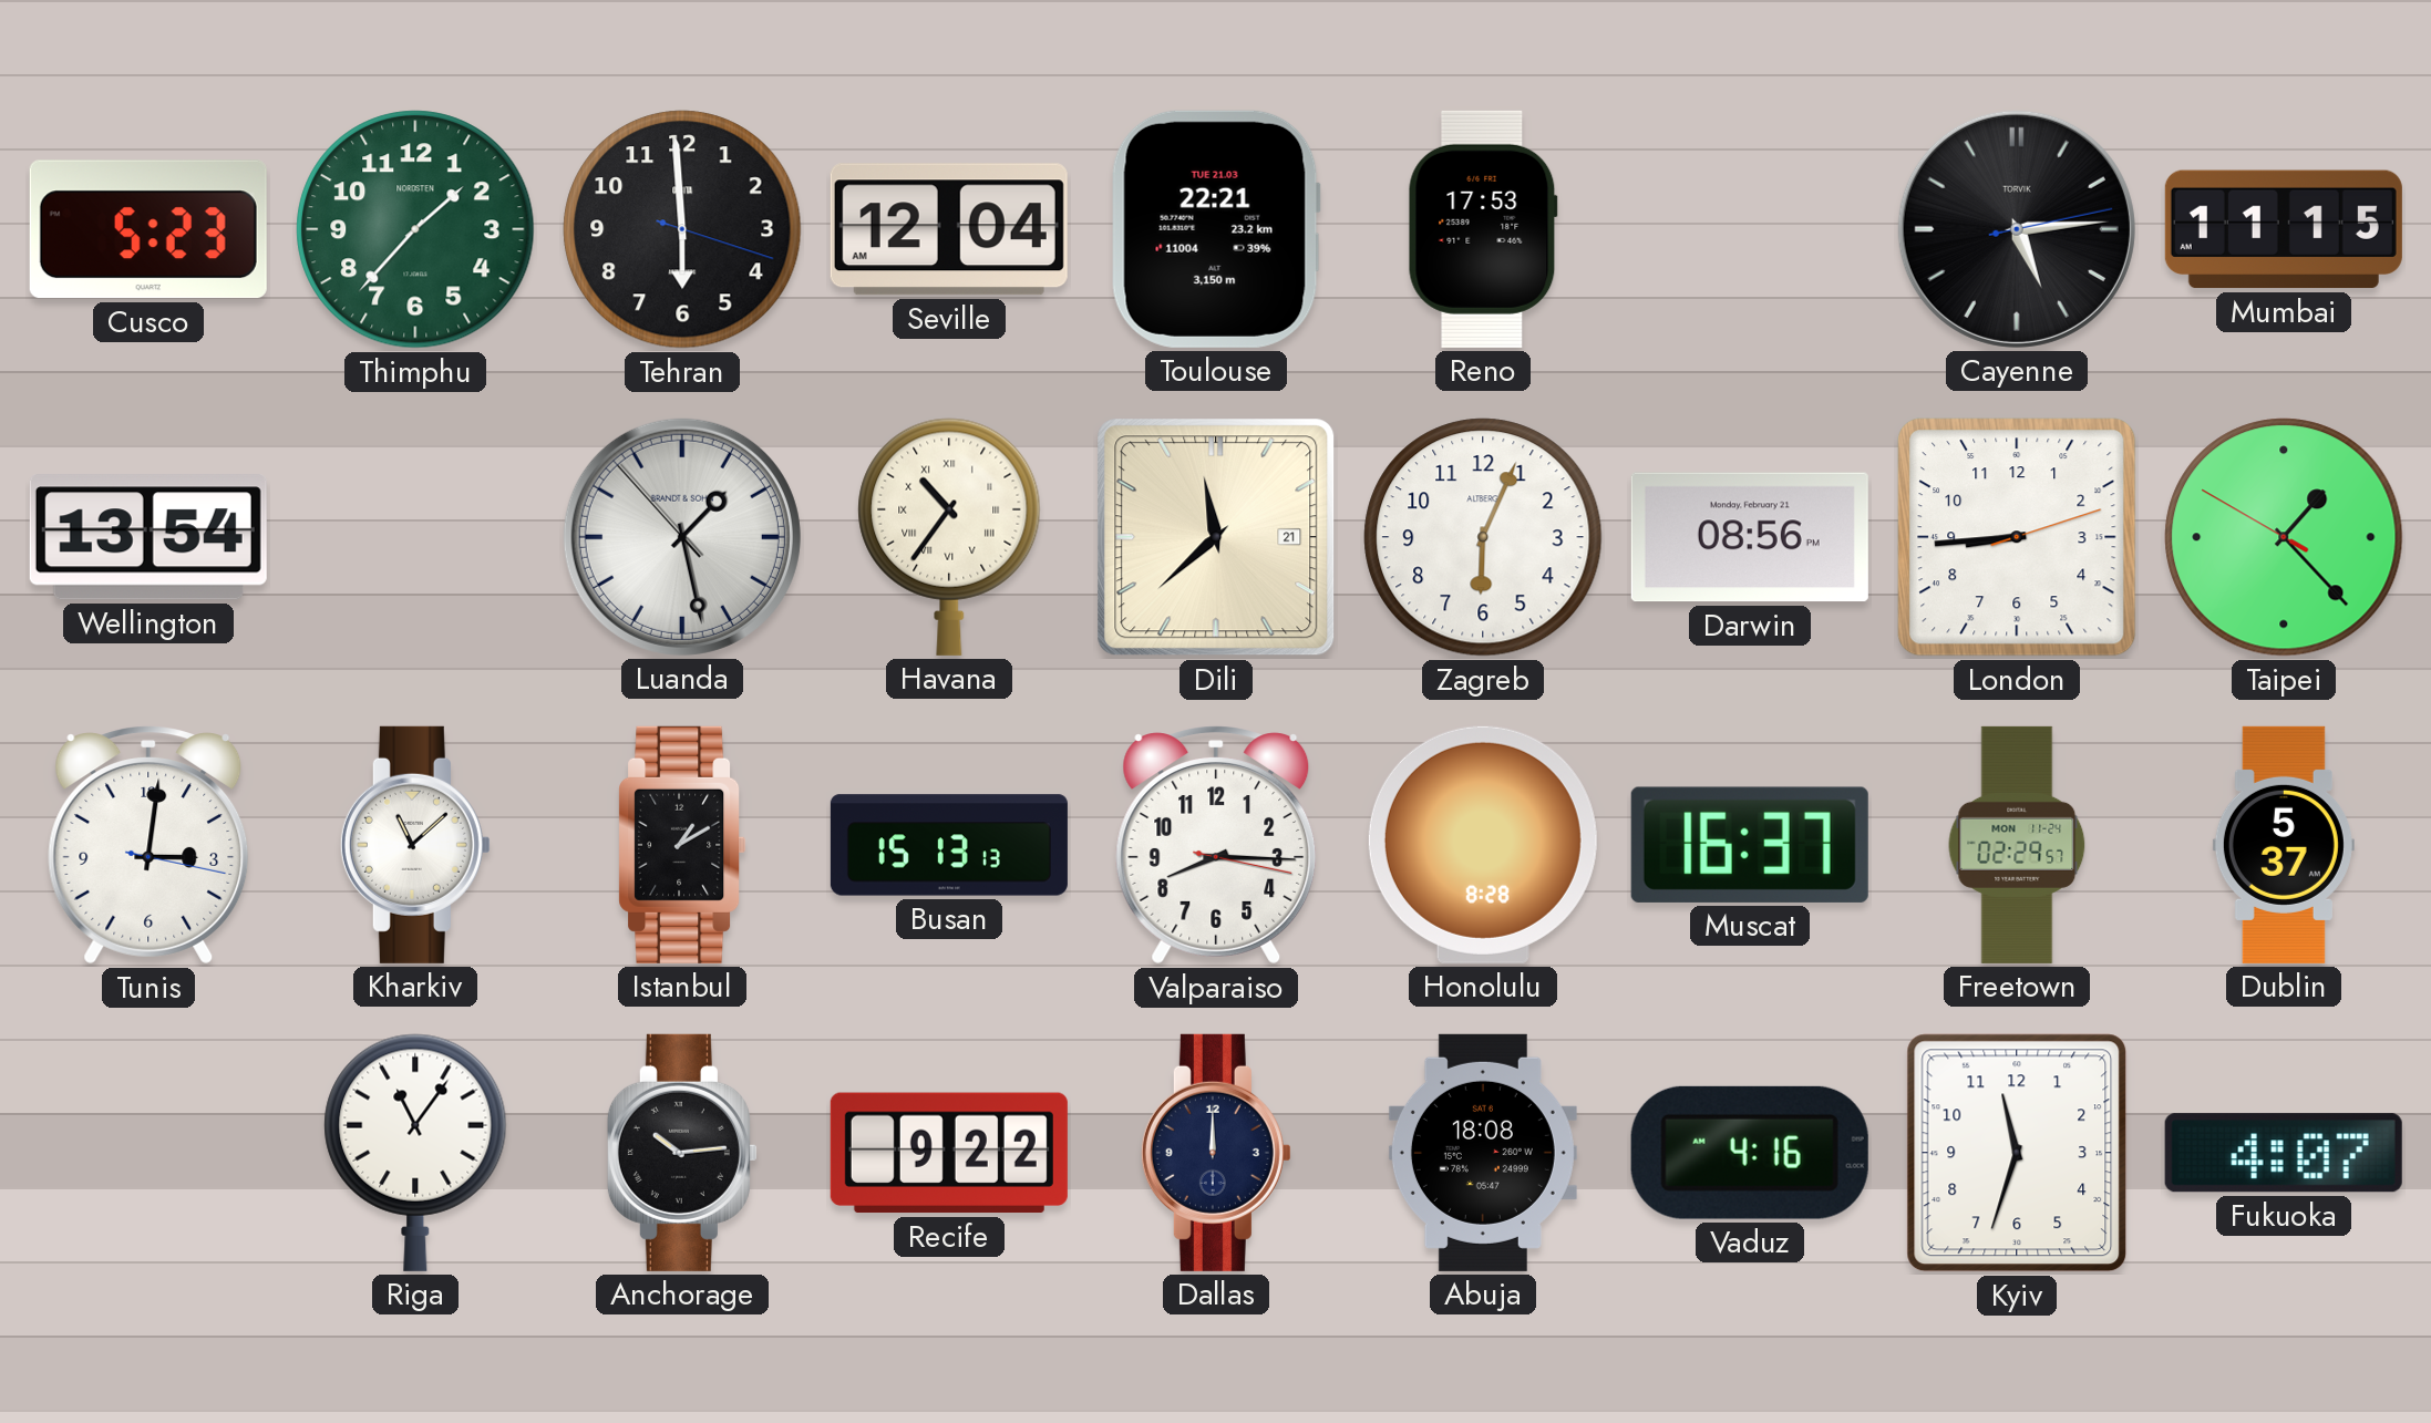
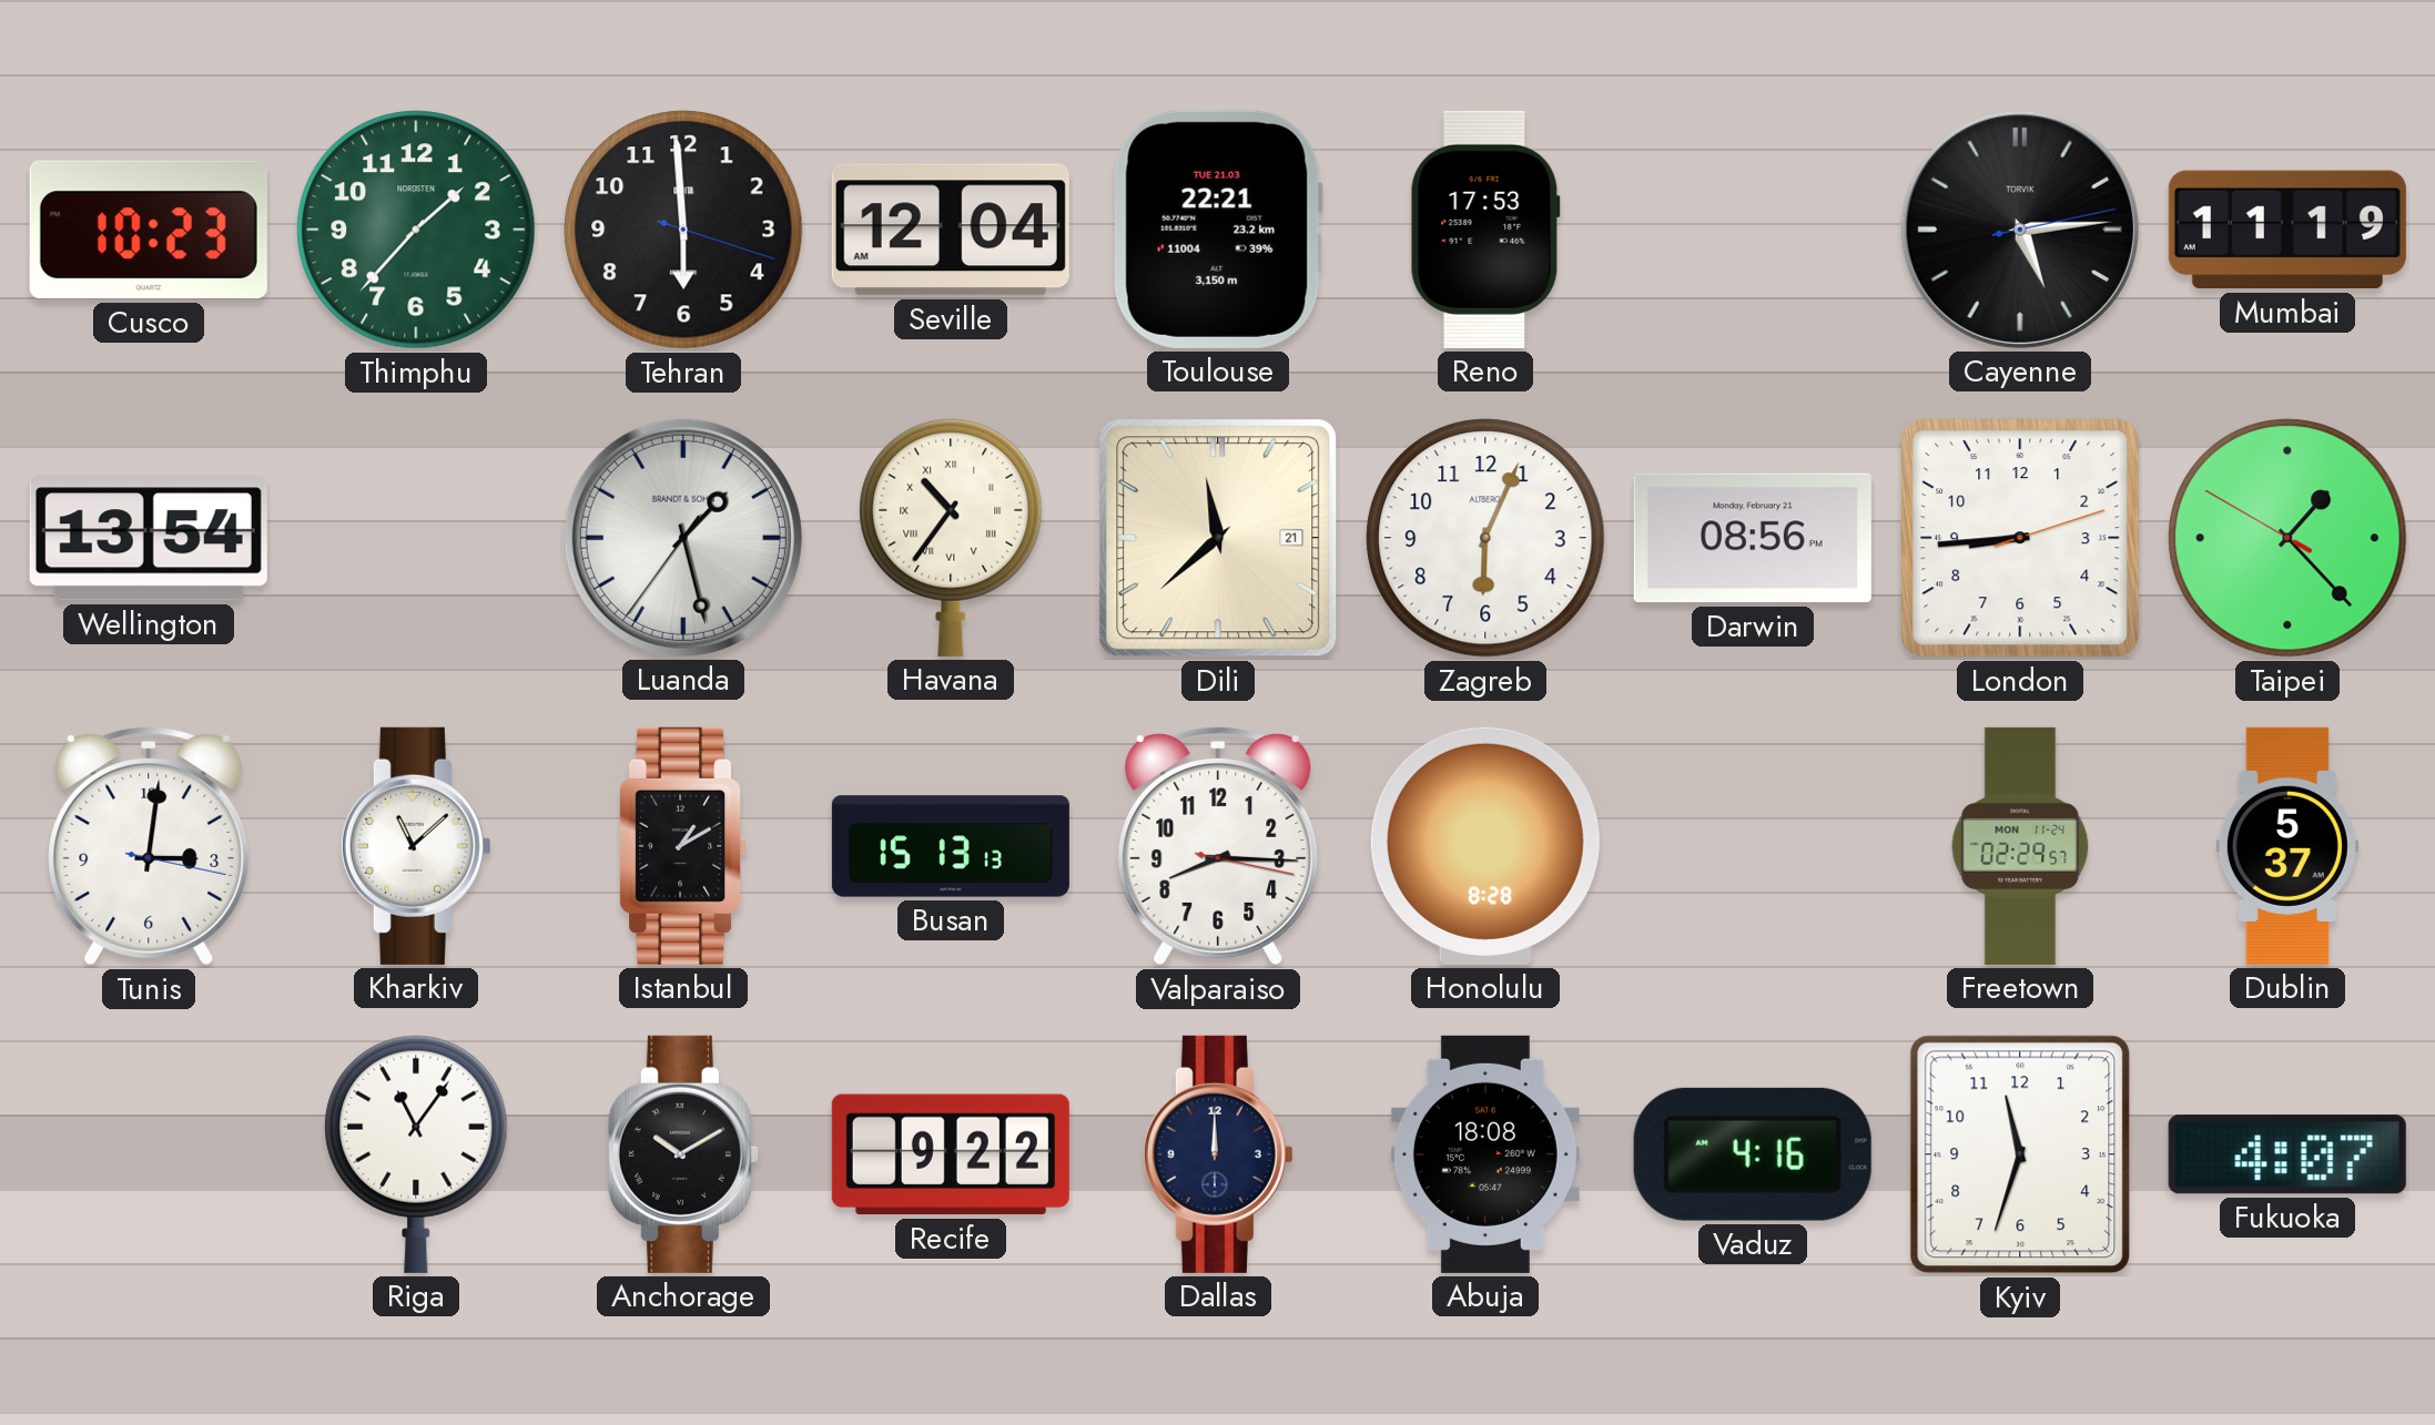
Cusco: 5:23 -> 10:23
Mumbai: 11:15 -> 11:19
Luanda: 1:27:53 -> 1:27:36
Muscat: 16:37 -> none
Anchorage: 10:14 -> 10:10
